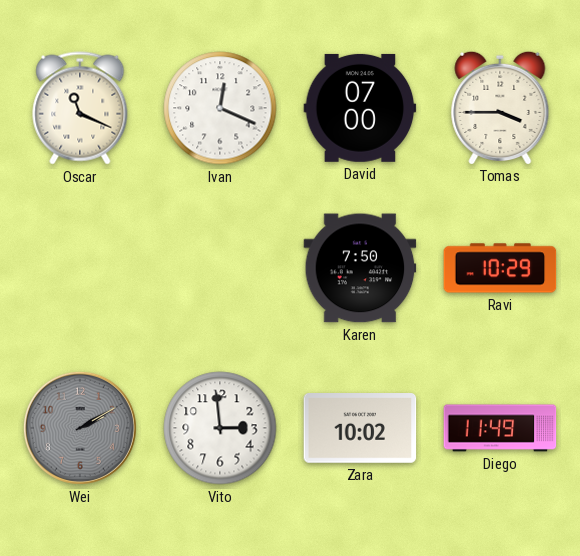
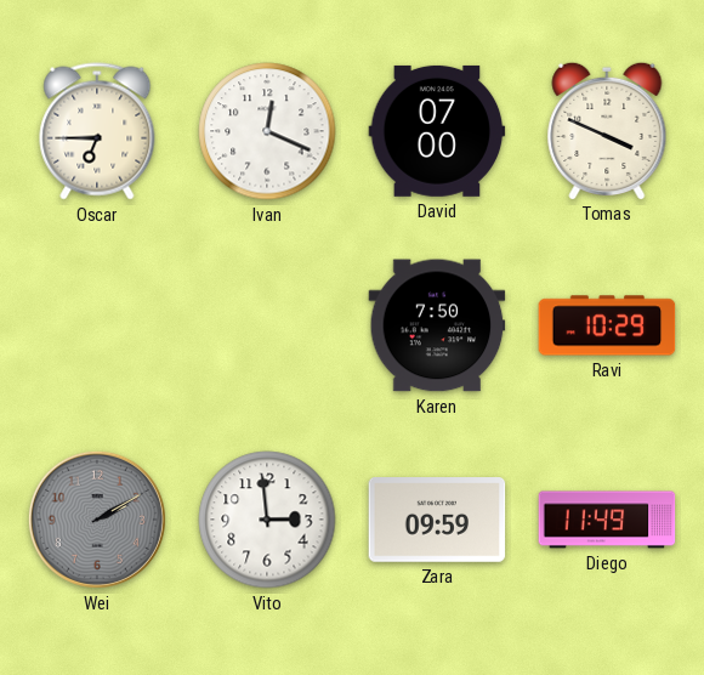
Oscar: 11:19 -> 6:45
Tomas: 3:45 -> 3:49
Zara: 10:02 -> 09:59
